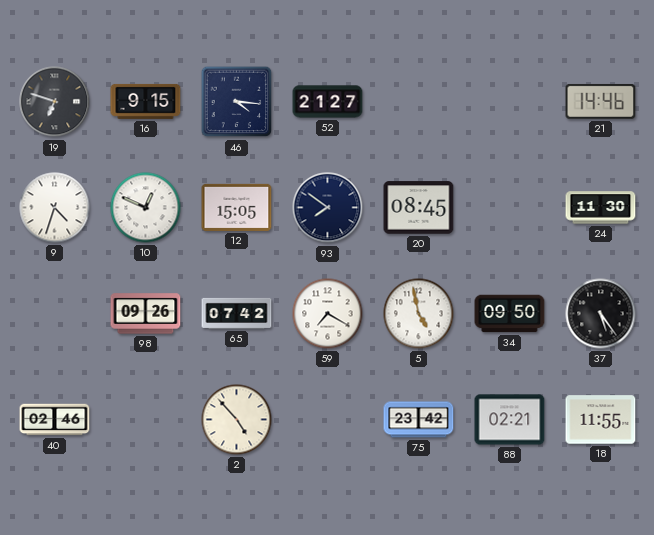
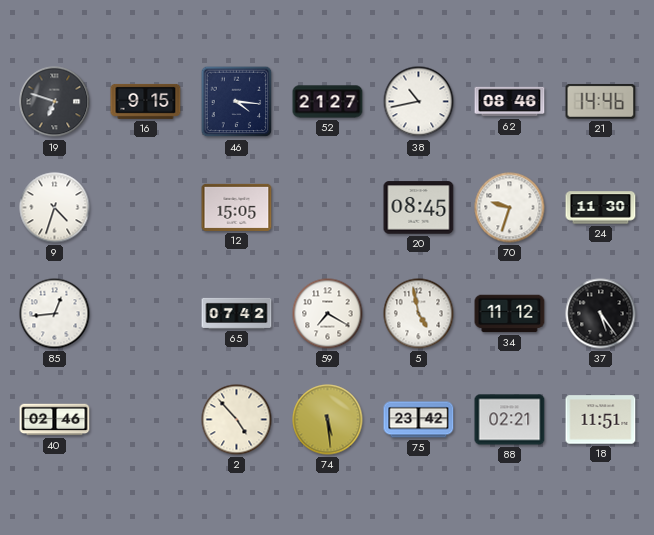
38: none -> 10:43
62: none -> 08:46
10: 12:49 -> none
93: 7:51 -> none
70: none -> 9:33
85: none -> 12:44
98: 09:26 -> none
34: 09:50 -> 11:12
74: none -> 5:29
18: 11:55 -> 11:51
